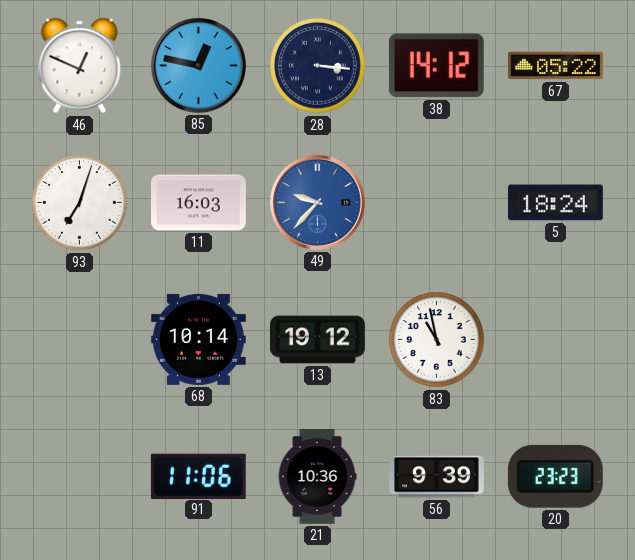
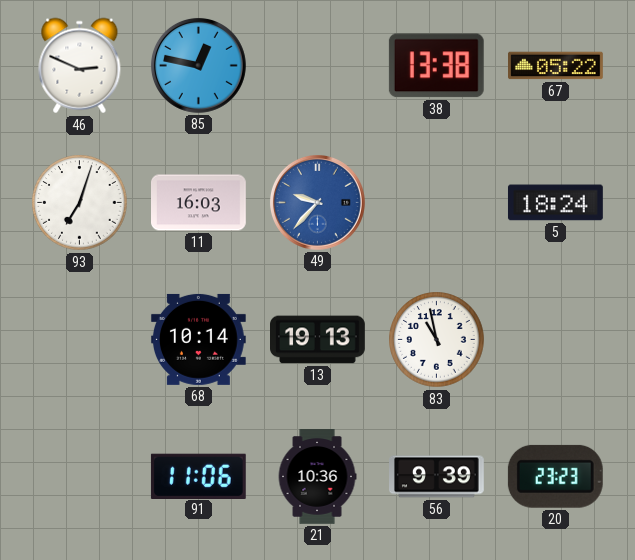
46: 12:49 -> 2:49
28: 3:16 -> none
38: 14:12 -> 13:38
13: 19:12 -> 19:13
